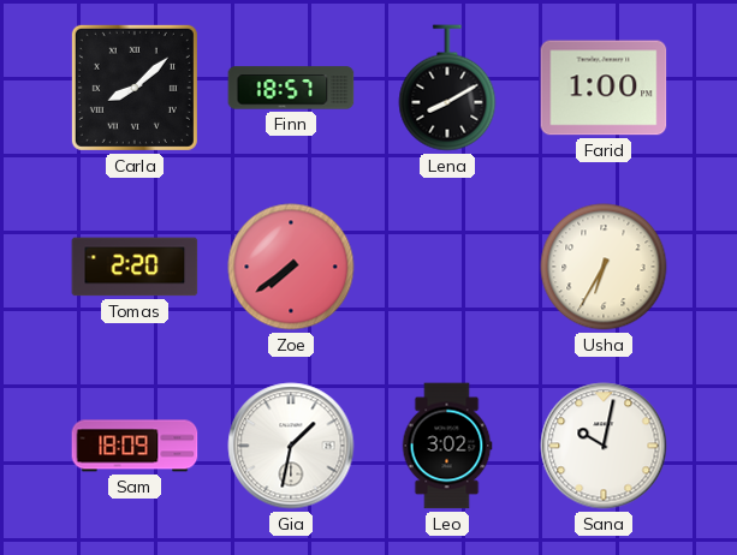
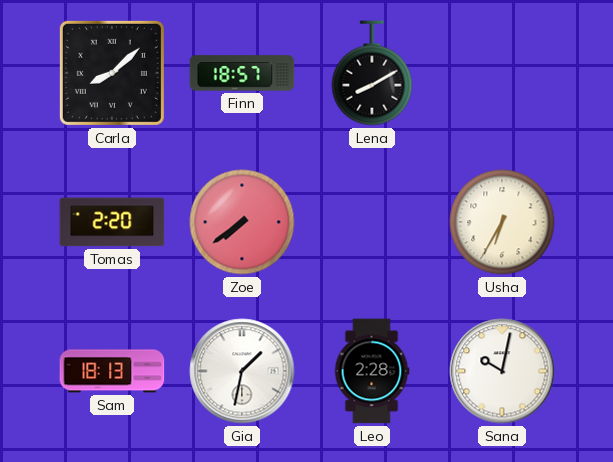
Farid: 1:00 -> none
Sam: 18:09 -> 18:13
Leo: 3:02 -> 2:28
